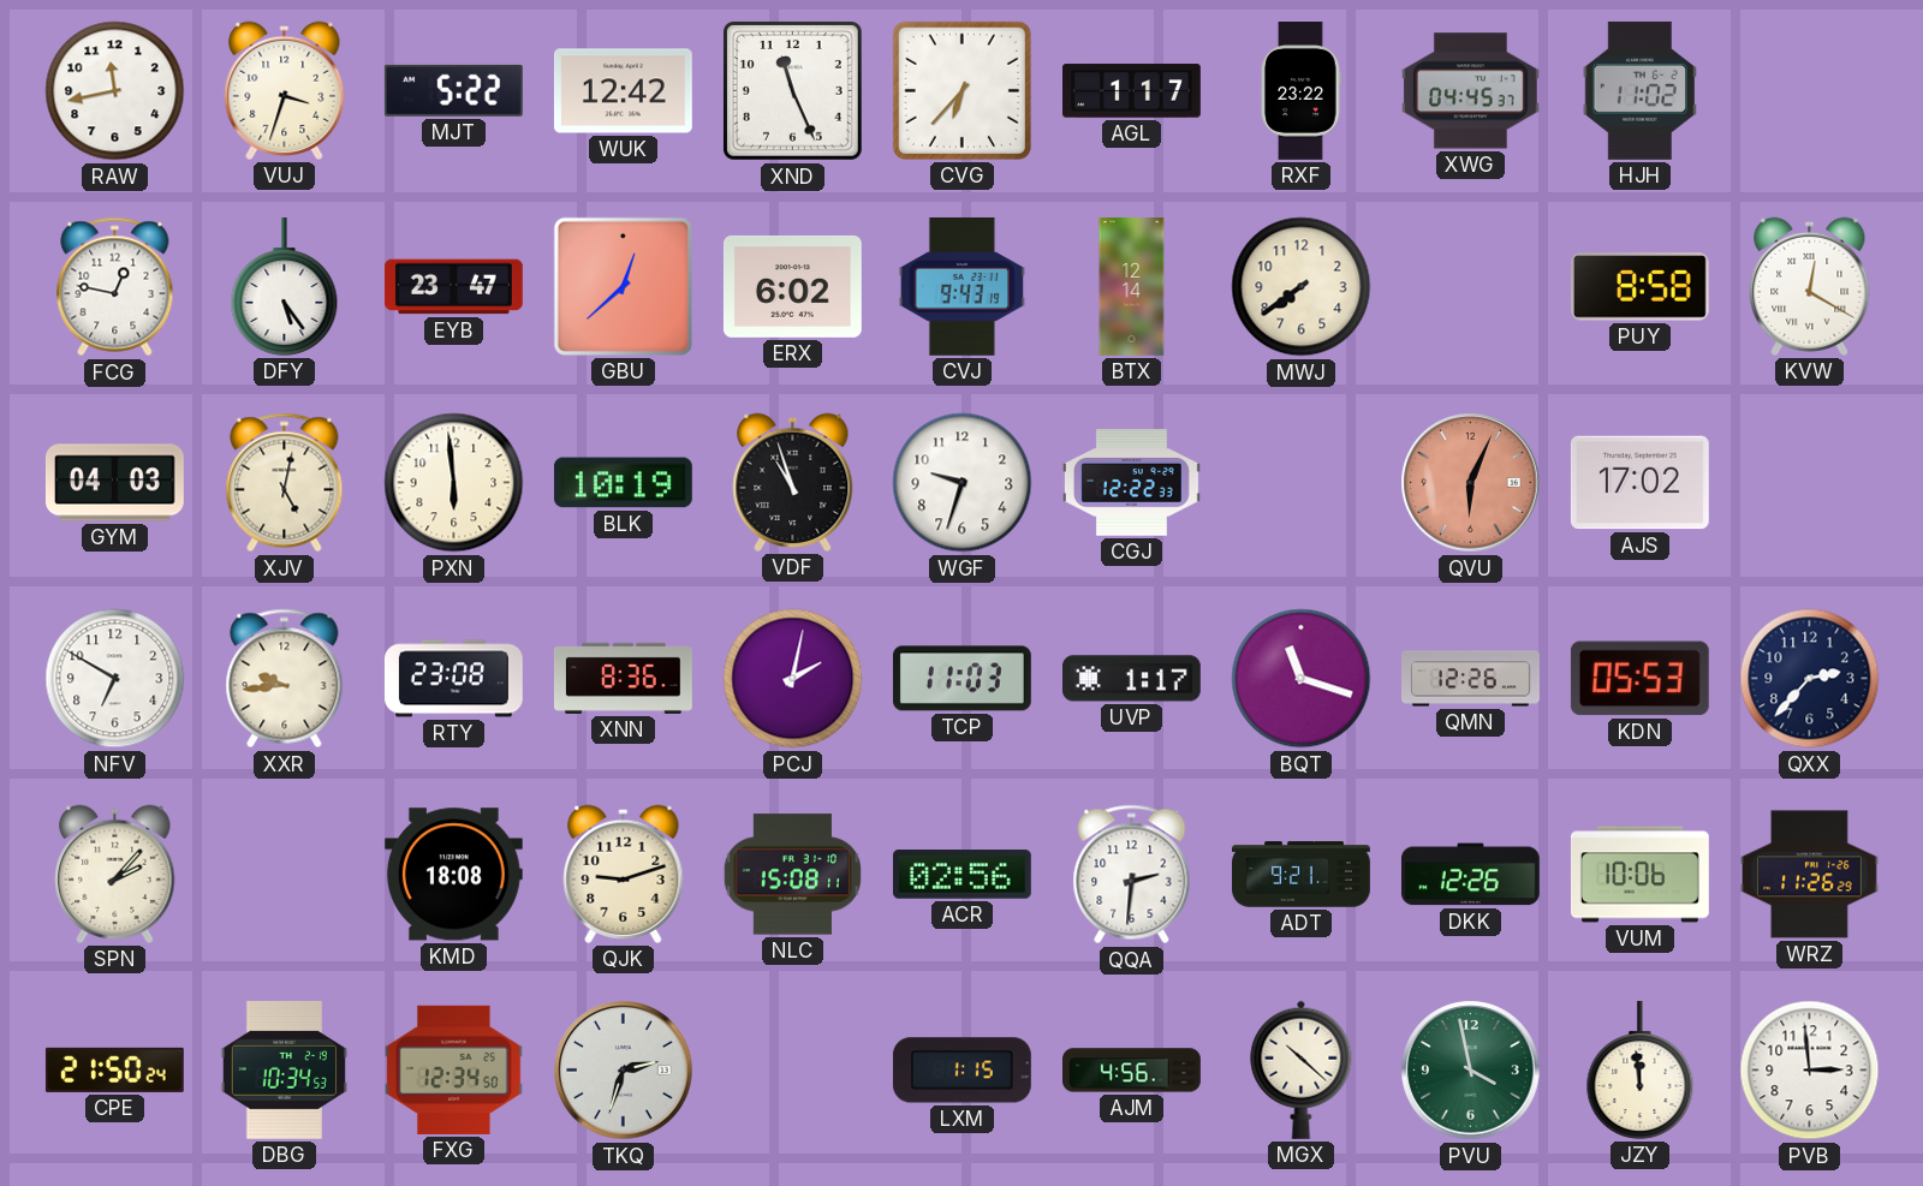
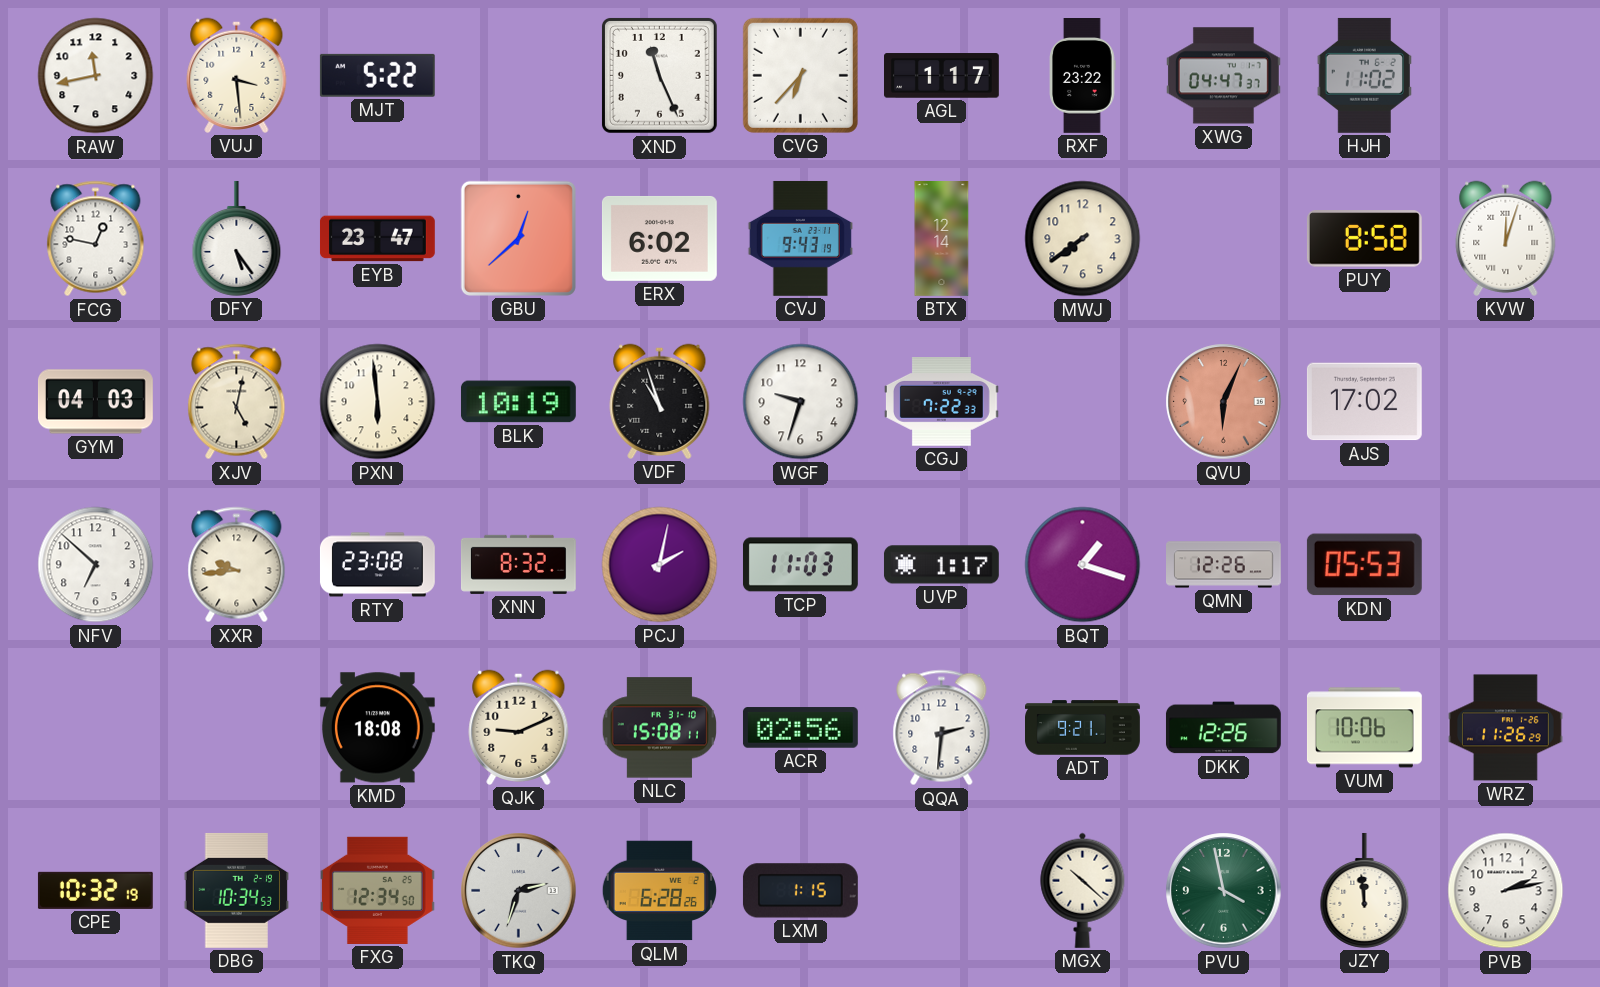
VUJ: 3:33 -> 3:29
WUK: 12:42 -> none
XWG: 04:45 -> 04:47
KVW: 12:20 -> 12:03
CGJ: 12:22 -> 7:22
NFV: 6:50 -> 6:52
XNN: 8:36 -> 8:32
BQT: 11:18 -> 1:18
QXX: 2:37 -> none
SPN: 2:07 -> none
QJK: 9:12 -> 9:11
CPE: 21:50 -> 10:32
QLM: none -> 6:28
AJM: 4:56 -> none
PVB: 2:59 -> 2:13
